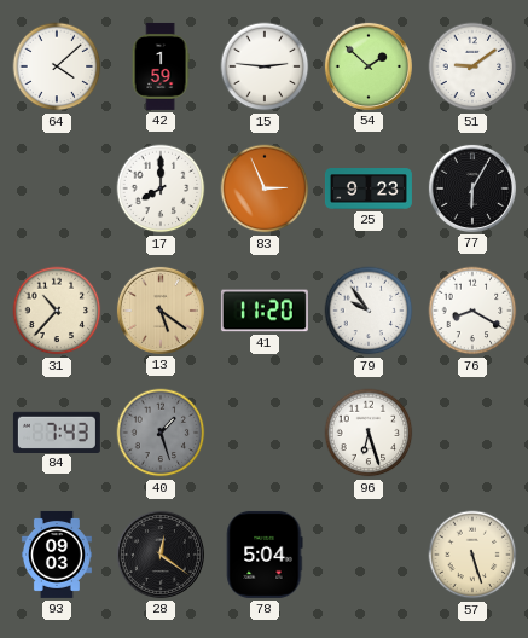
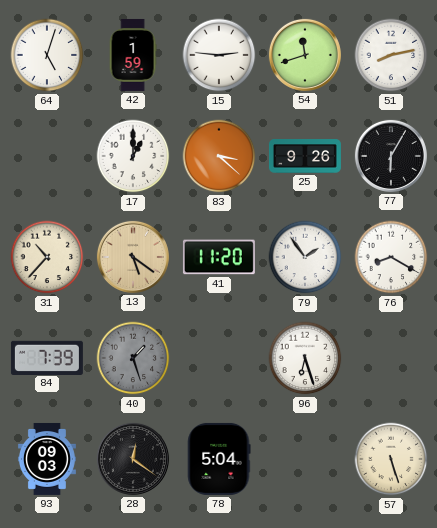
64: 4:08 -> 5:03
54: 1:52 -> 11:42
51: 9:09 -> 8:13
17: 8:00 -> 1:00
83: 2:56 -> 3:22
25: 9:23 -> 9:26
79: 9:54 -> 1:54
84: 7:43 -> 7:39
